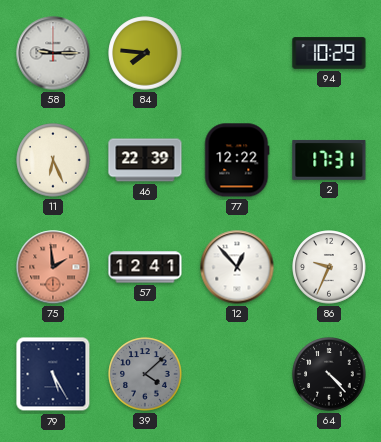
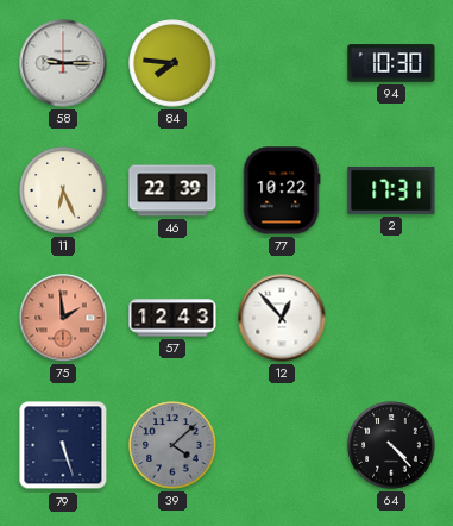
94: 10:29 -> 10:30
77: 12:22 -> 10:22
57: 12:41 -> 12:43
86: 9:34 -> none
79: 5:25 -> 5:27
